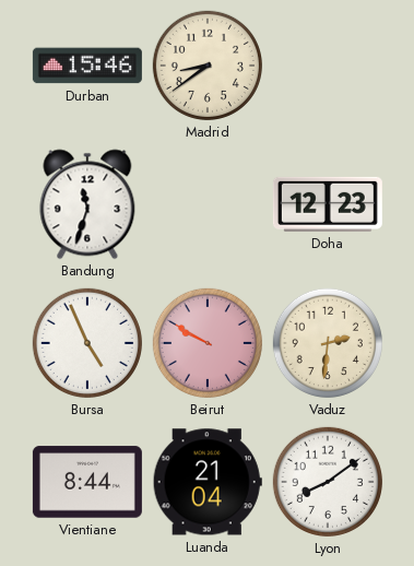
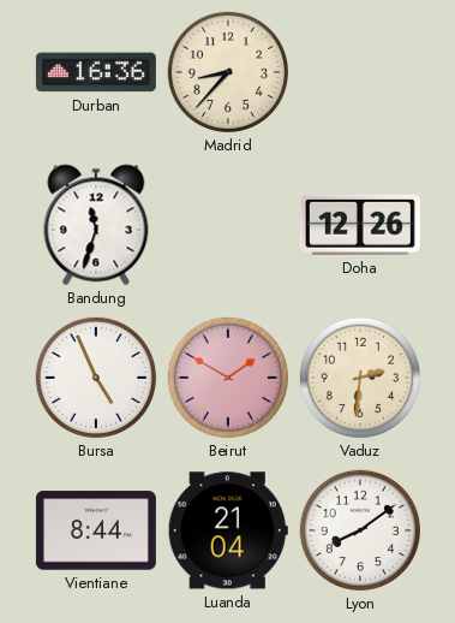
Durban: 15:46 -> 16:36
Madrid: 8:39 -> 8:37
Doha: 12:23 -> 12:26
Beirut: 9:50 -> 1:50
